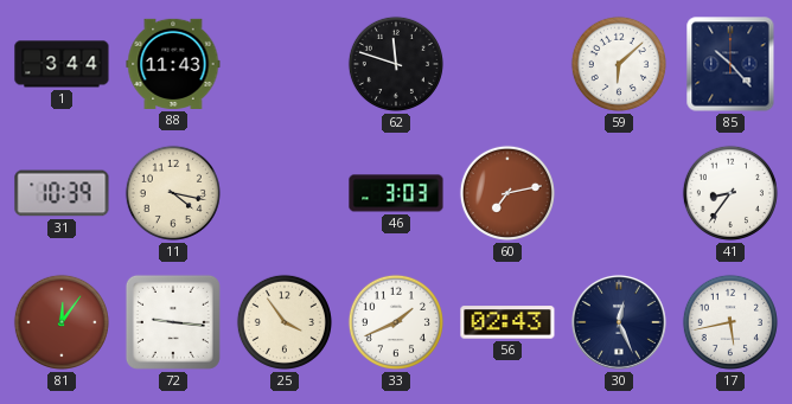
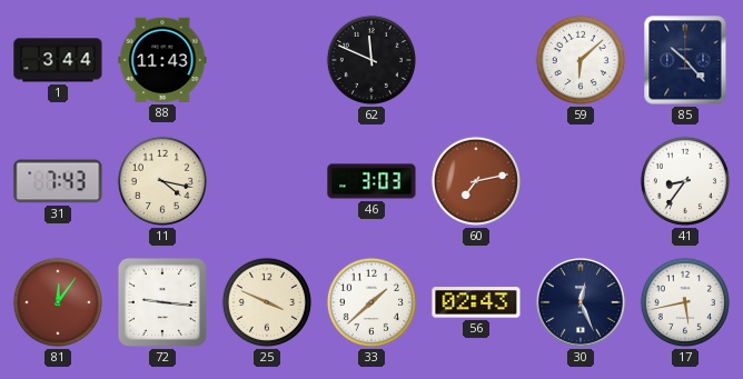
62: 11:48 -> 11:49
31: 10:39 -> 7:43
25: 3:54 -> 3:49
33: 1:41 -> 1:38
